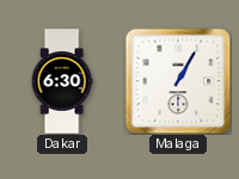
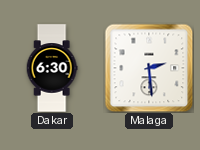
Malaga: 1:05 -> 2:29
